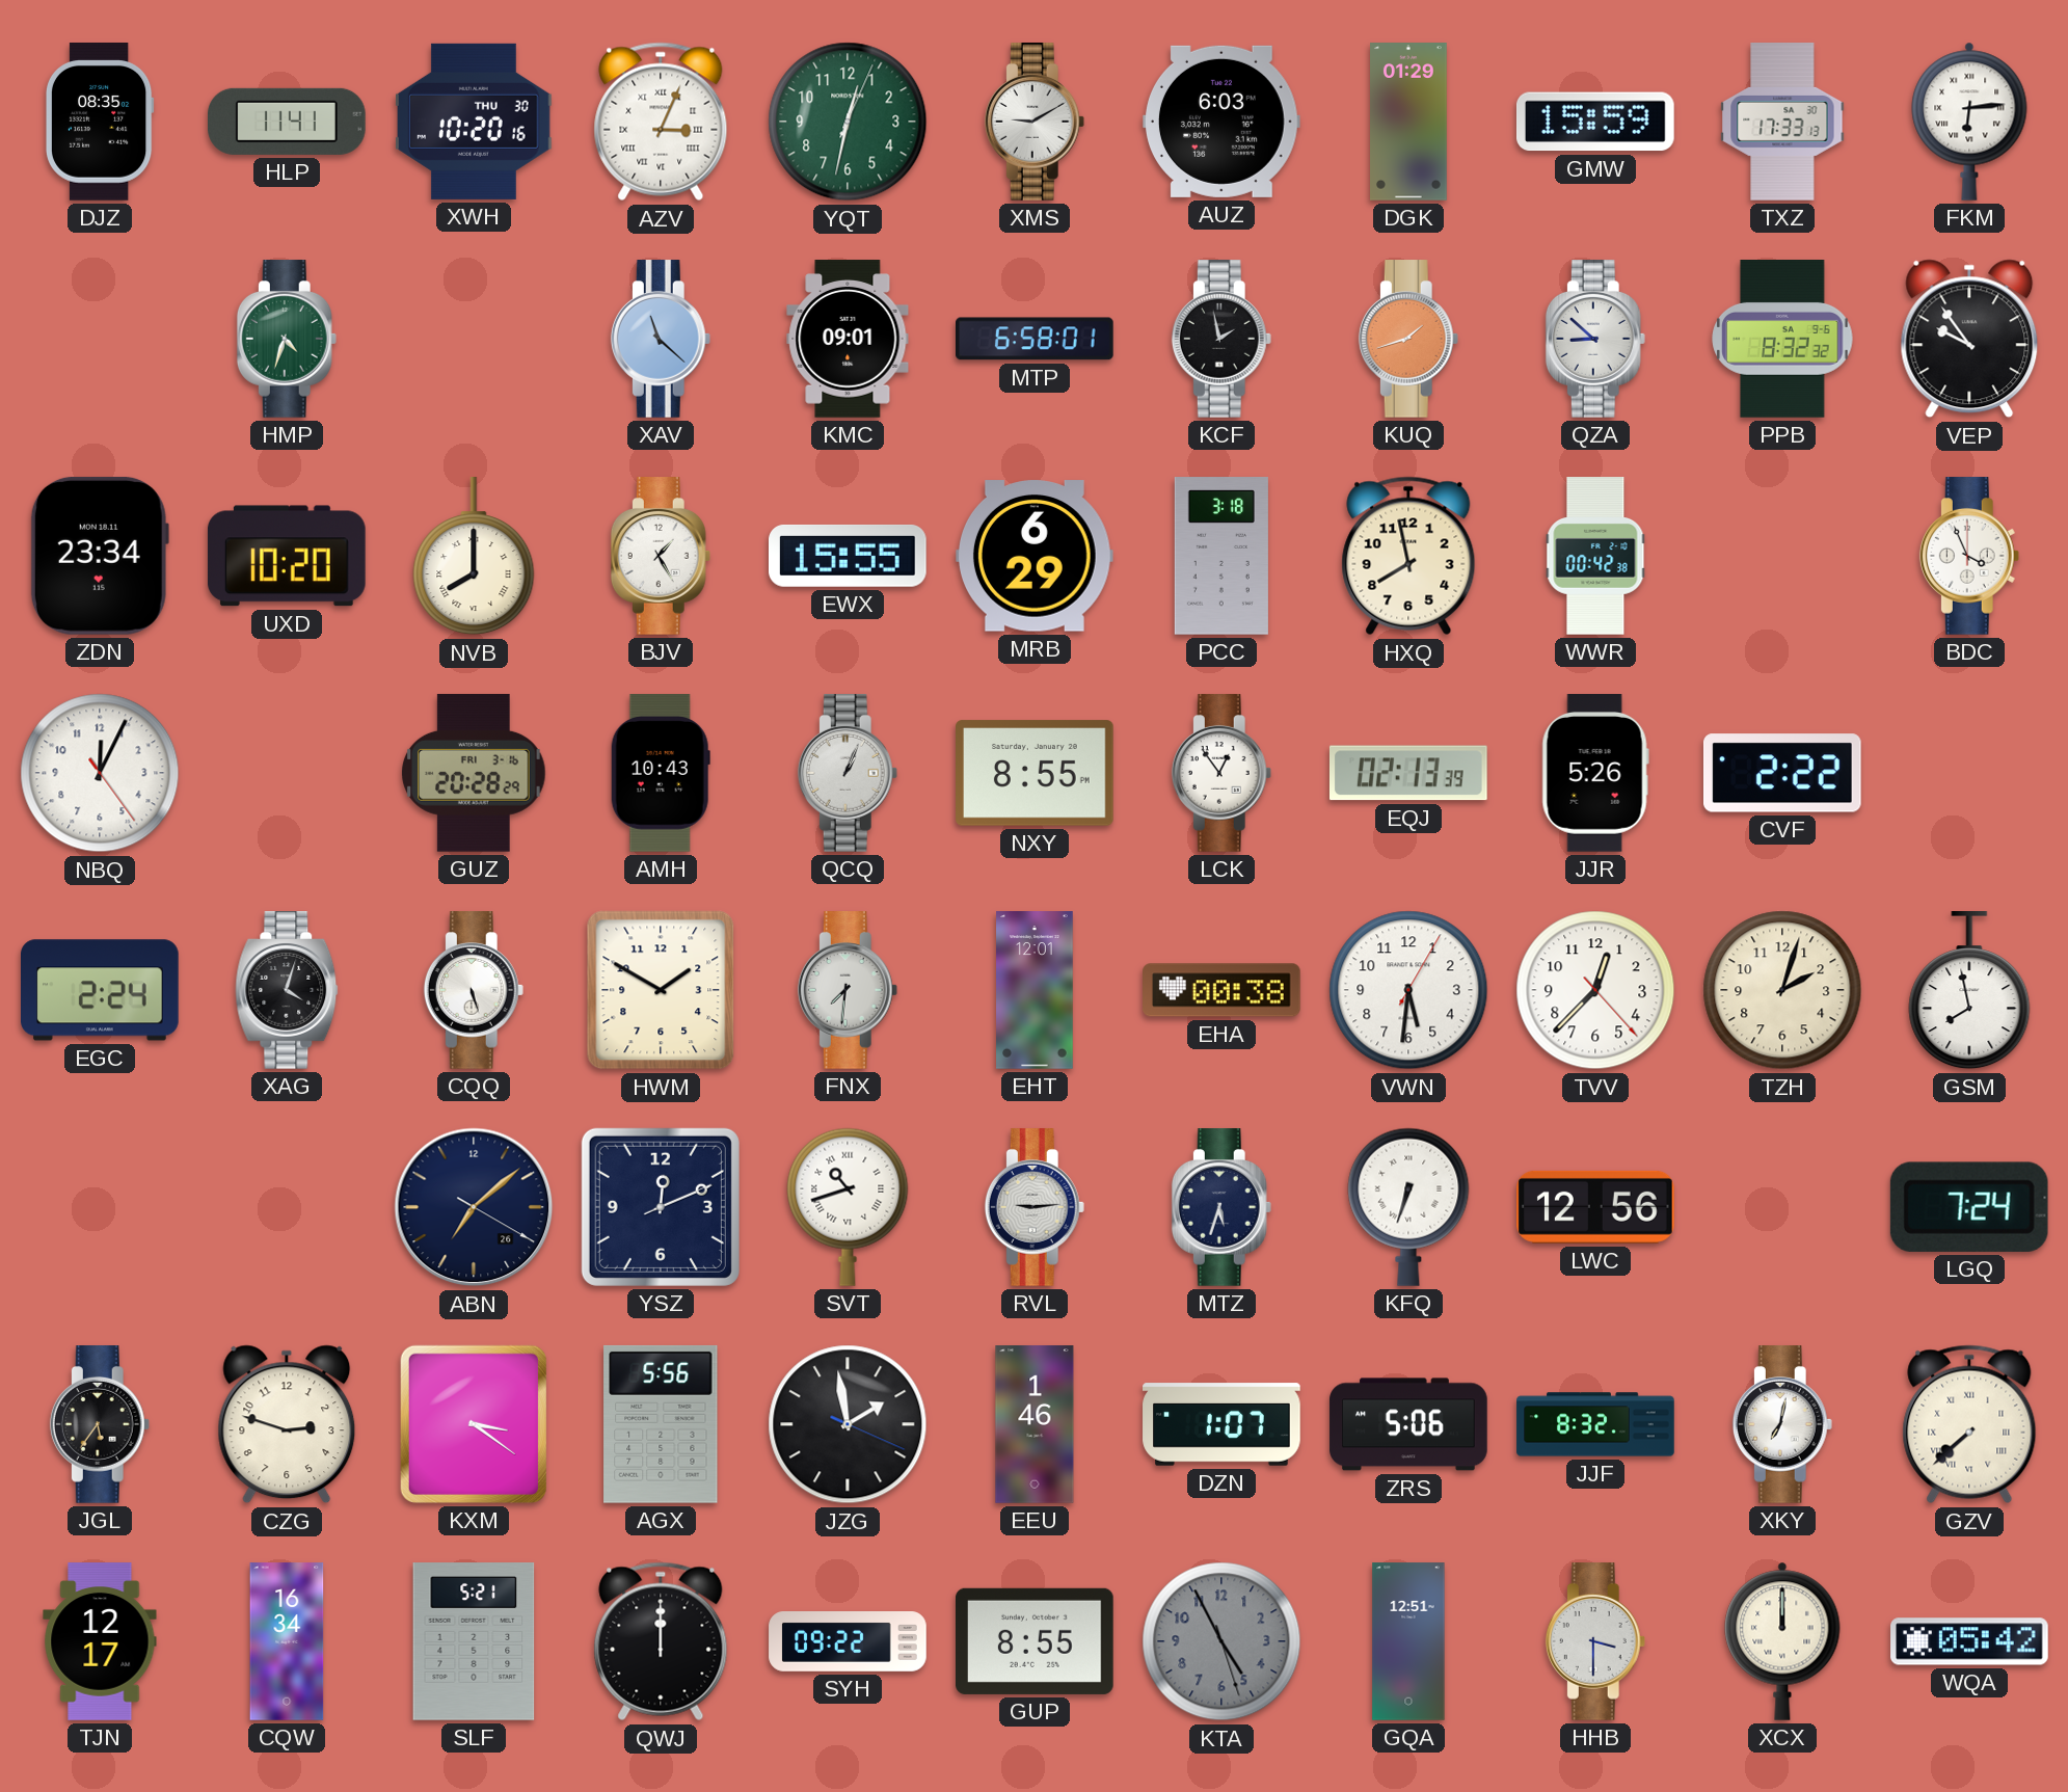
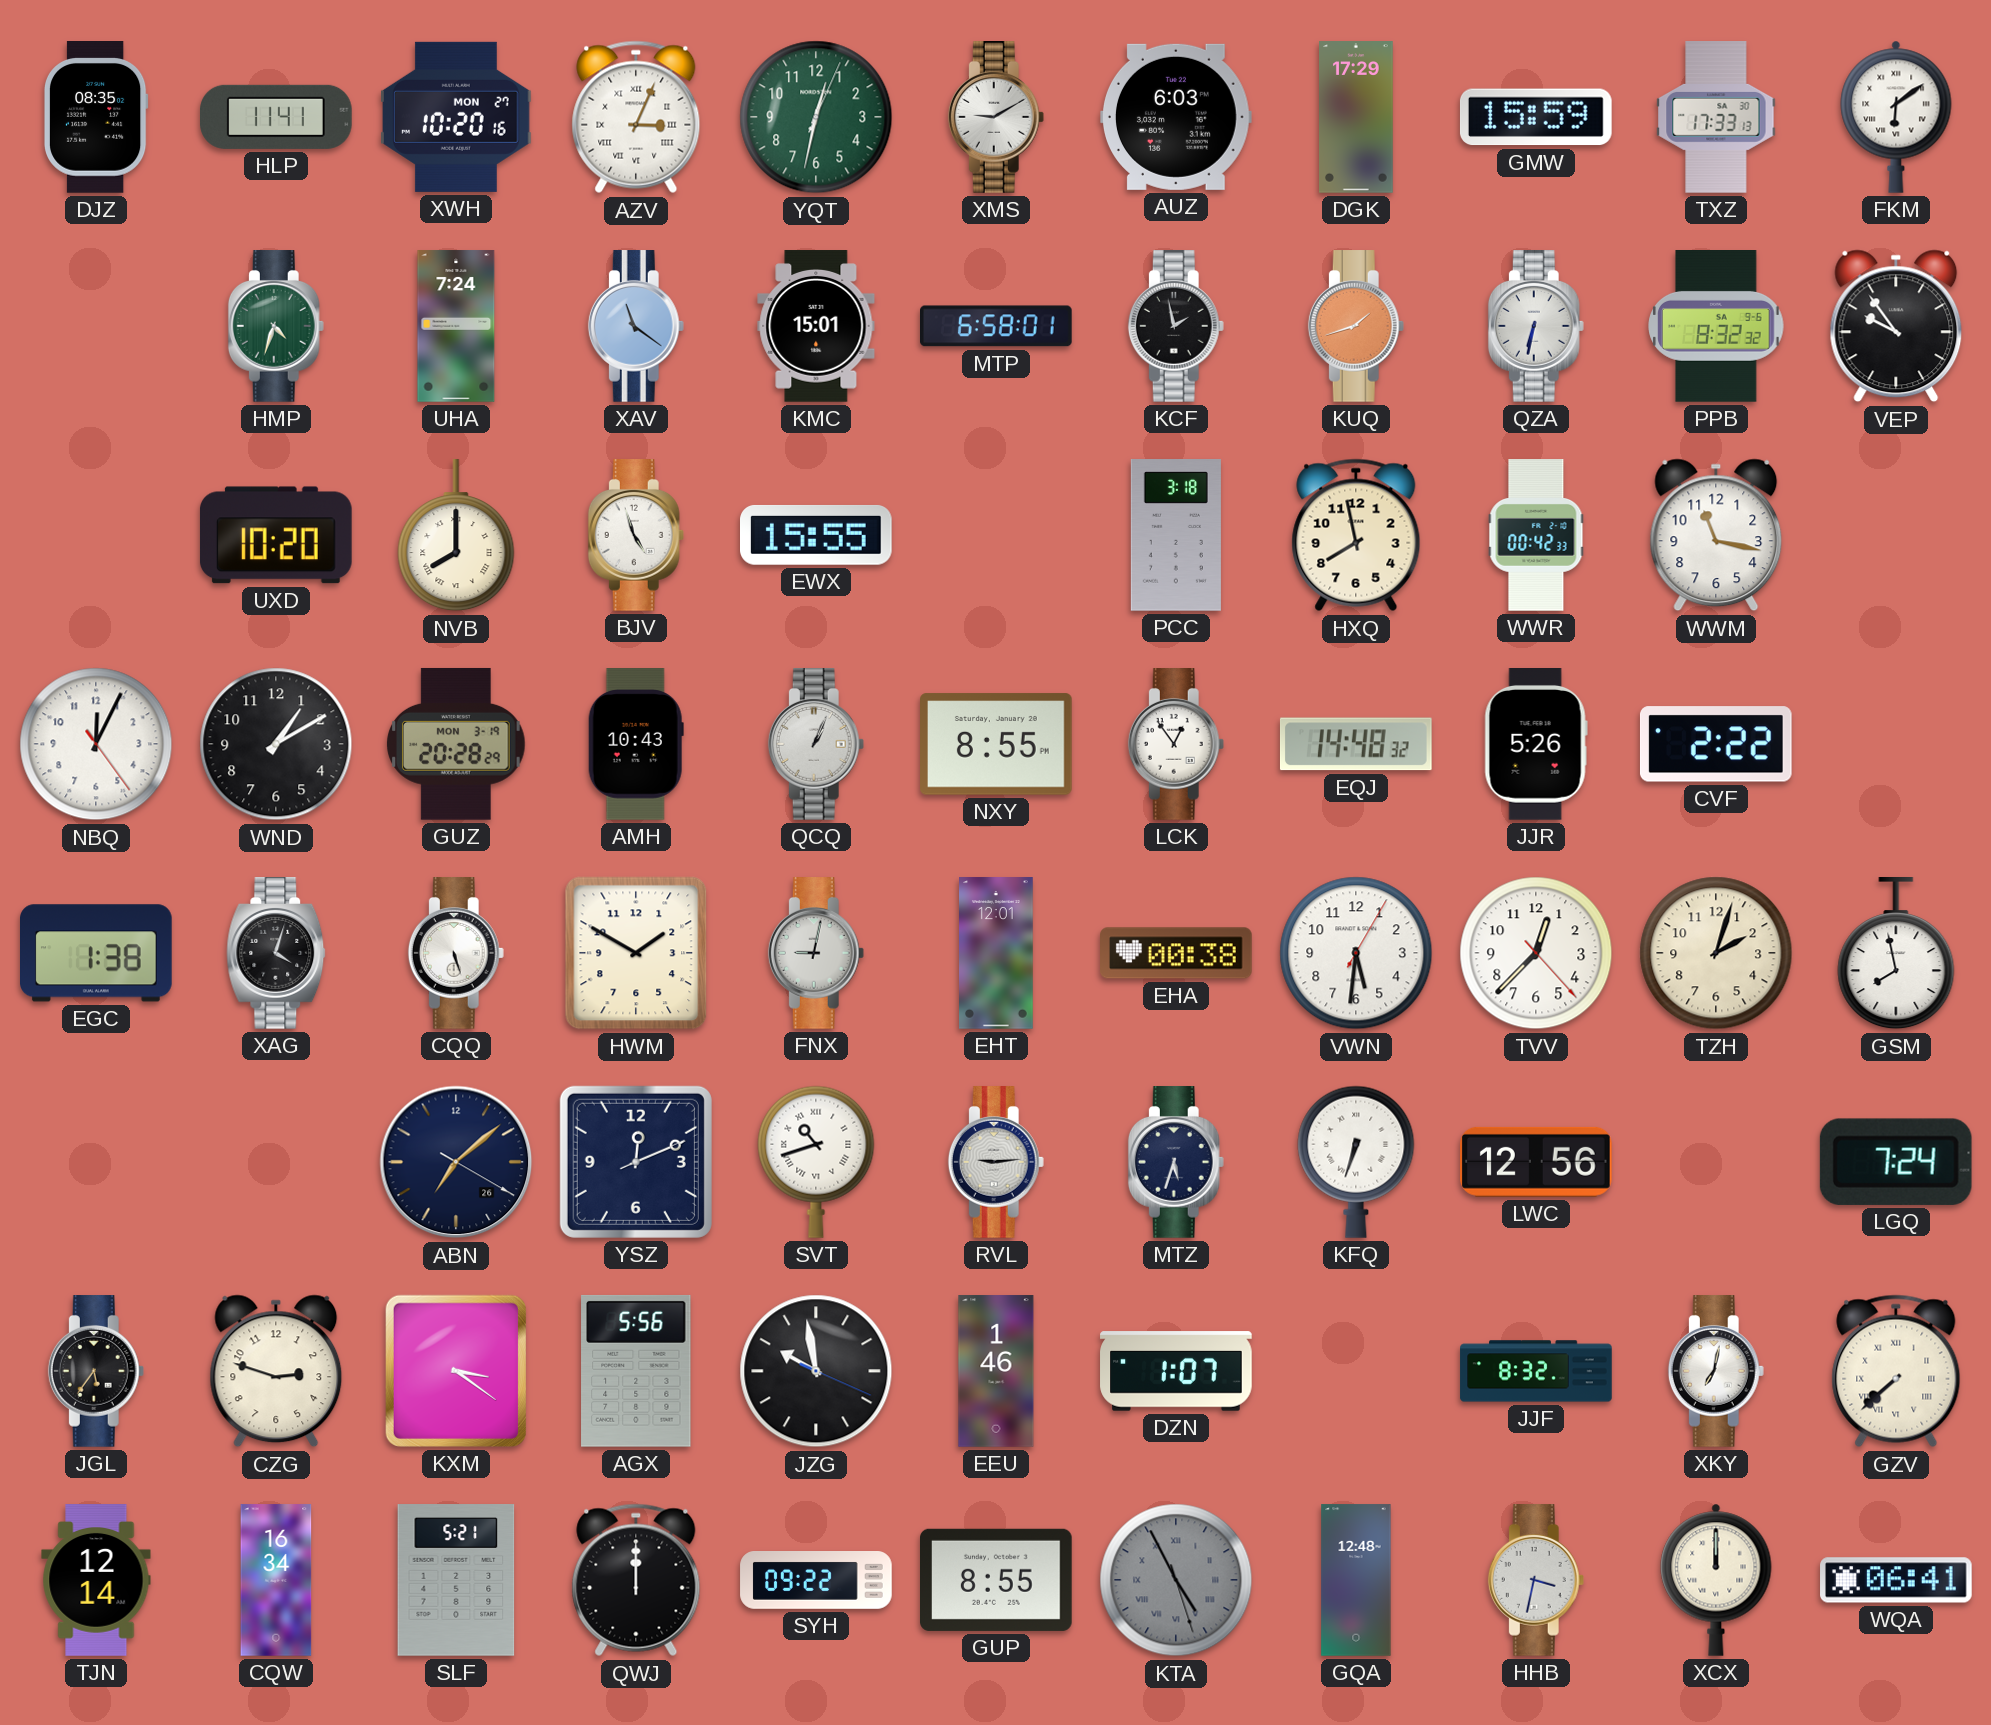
XWH date: THU 30 -> MON 27
DGK: 01:29 -> 17:29
FKM: 6:14 -> 6:09
UHA: none -> 7:24
XAV: 11:22 -> 11:21
KMC: 09:01 -> 15:01
QZA: 8:52 -> 6:32
ZDN: 23:34 -> none
BJV: 1:25 -> 4:57
MRB: 6:29 -> none
WWR: 00:42:38 -> 00:42:33
WWM: none -> 11:17
BDC: 3:56 -> none
WND: none -> 1:10
GUZ date: FRI 3-16 -> MON 3-19
EQJ: 02:13 -> 14:48
EGC: 2:24 -> 1:38
FNX: 7:31 -> 9:02
JZG: 1:58 -> 9:58
ZRS: 5:06 -> none
TJN: 12:17 -> 12:14
KTA numerals: Arabic -> Roman
GQA: 12:51 -> 12:48
HHB: 3:30 -> 3:32
WQA: 05:42 -> 06:41
